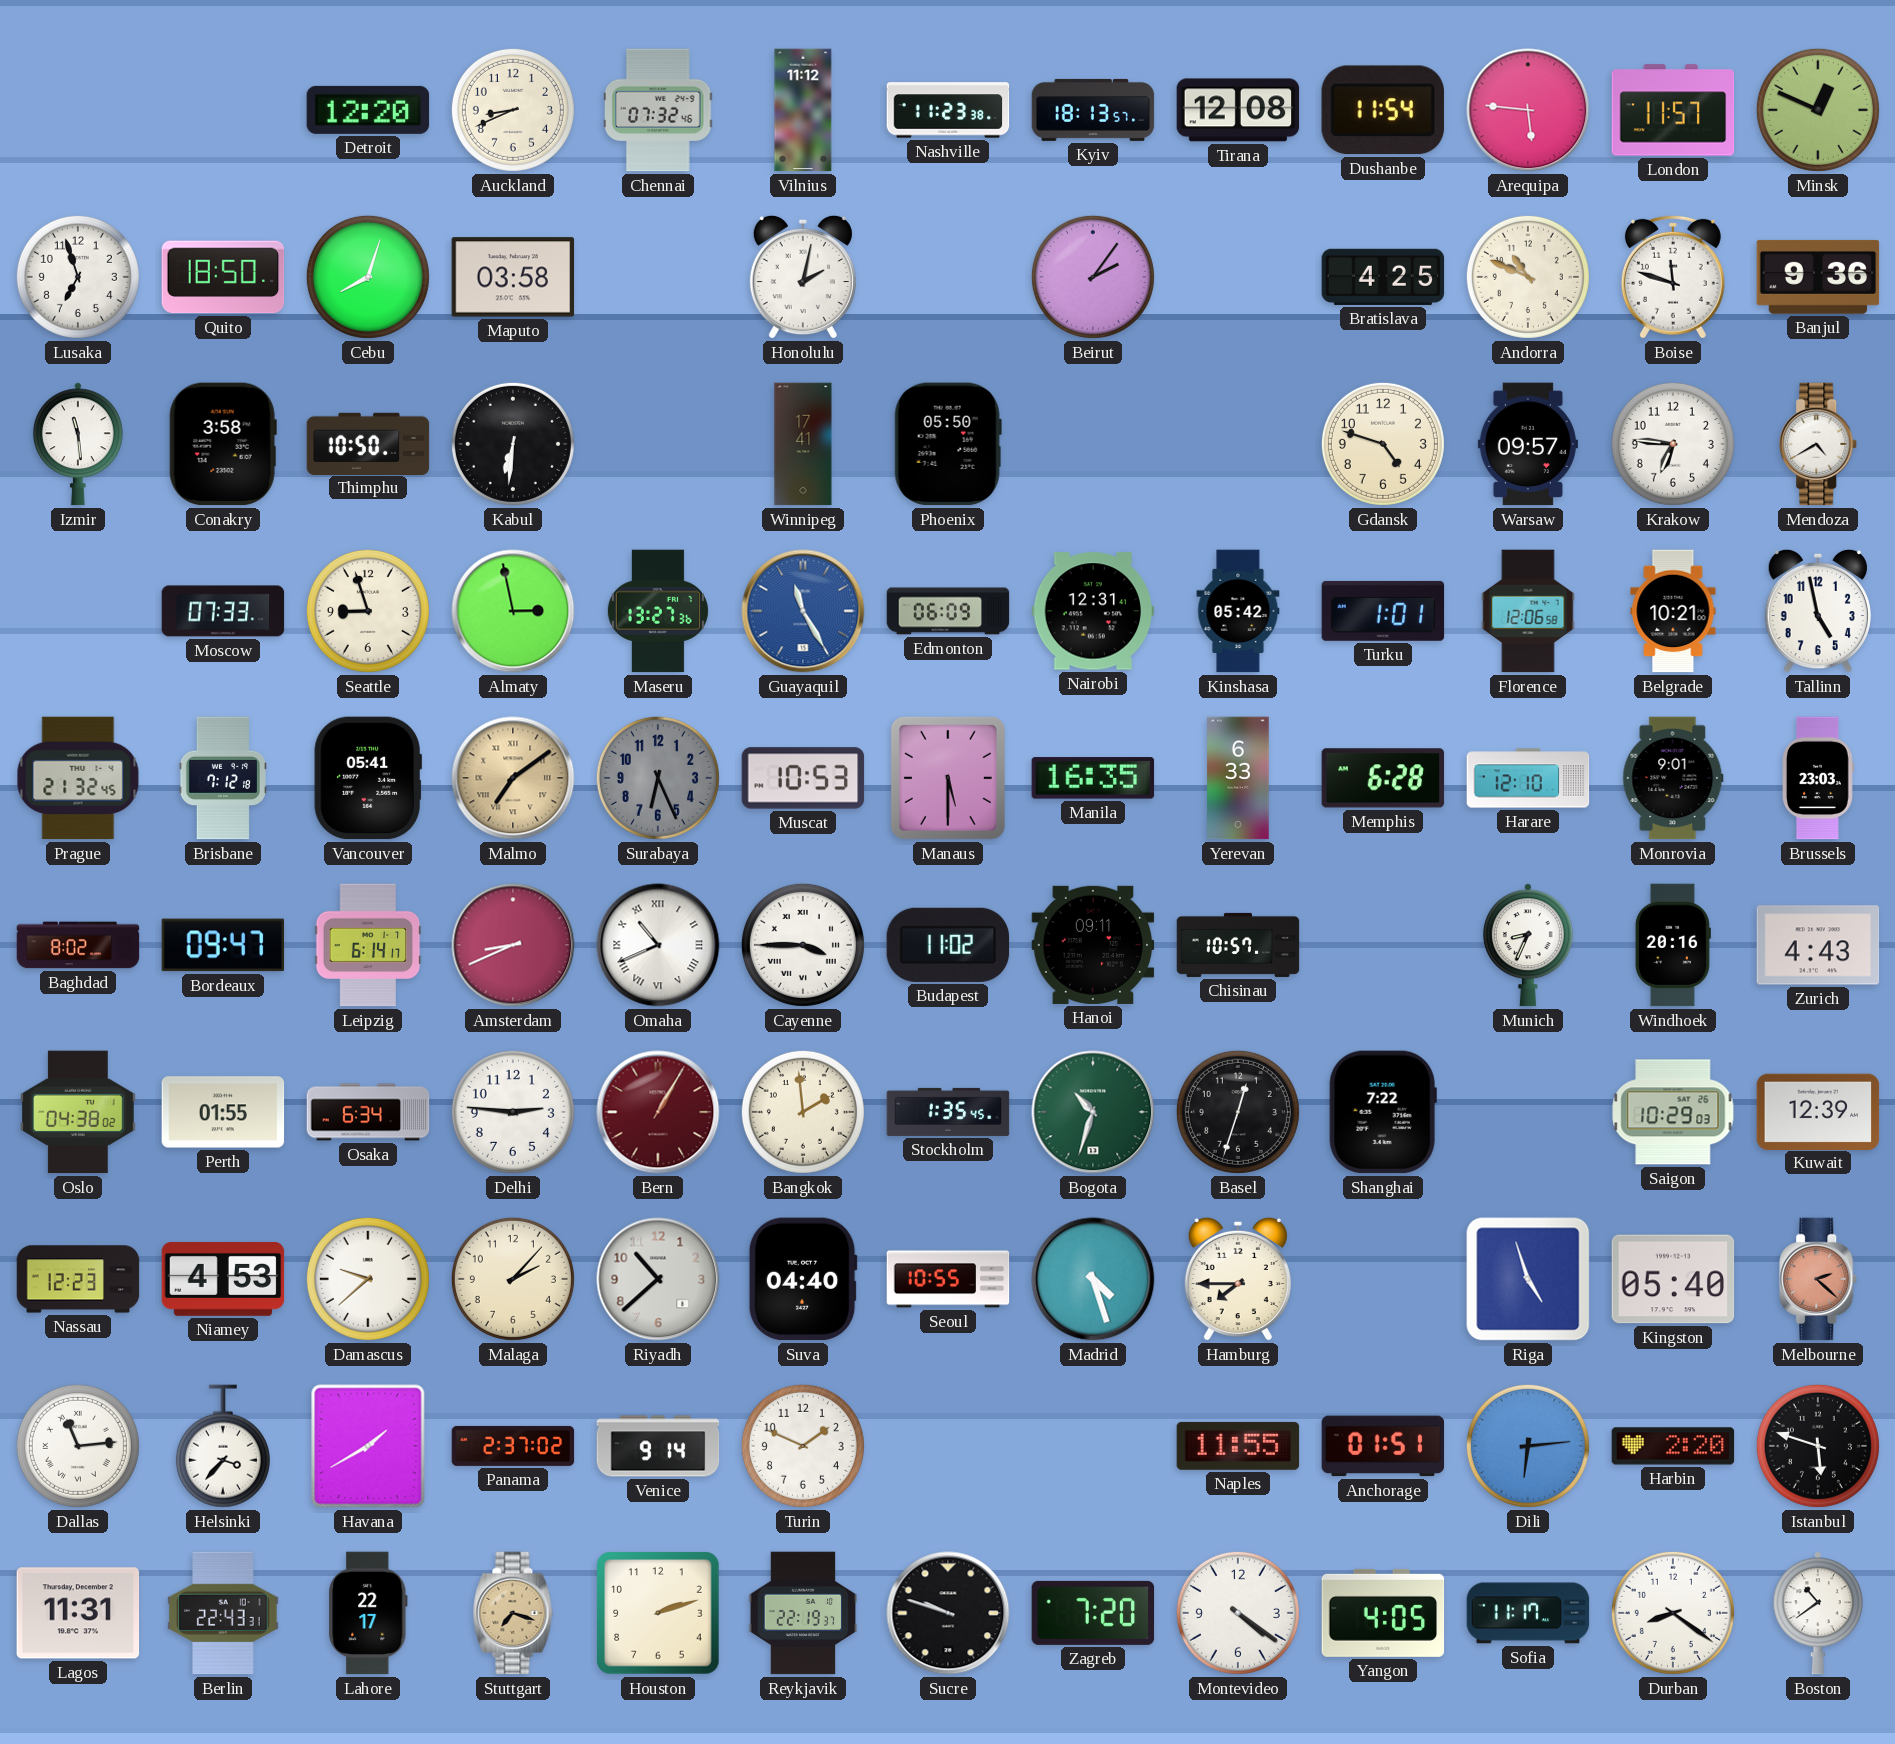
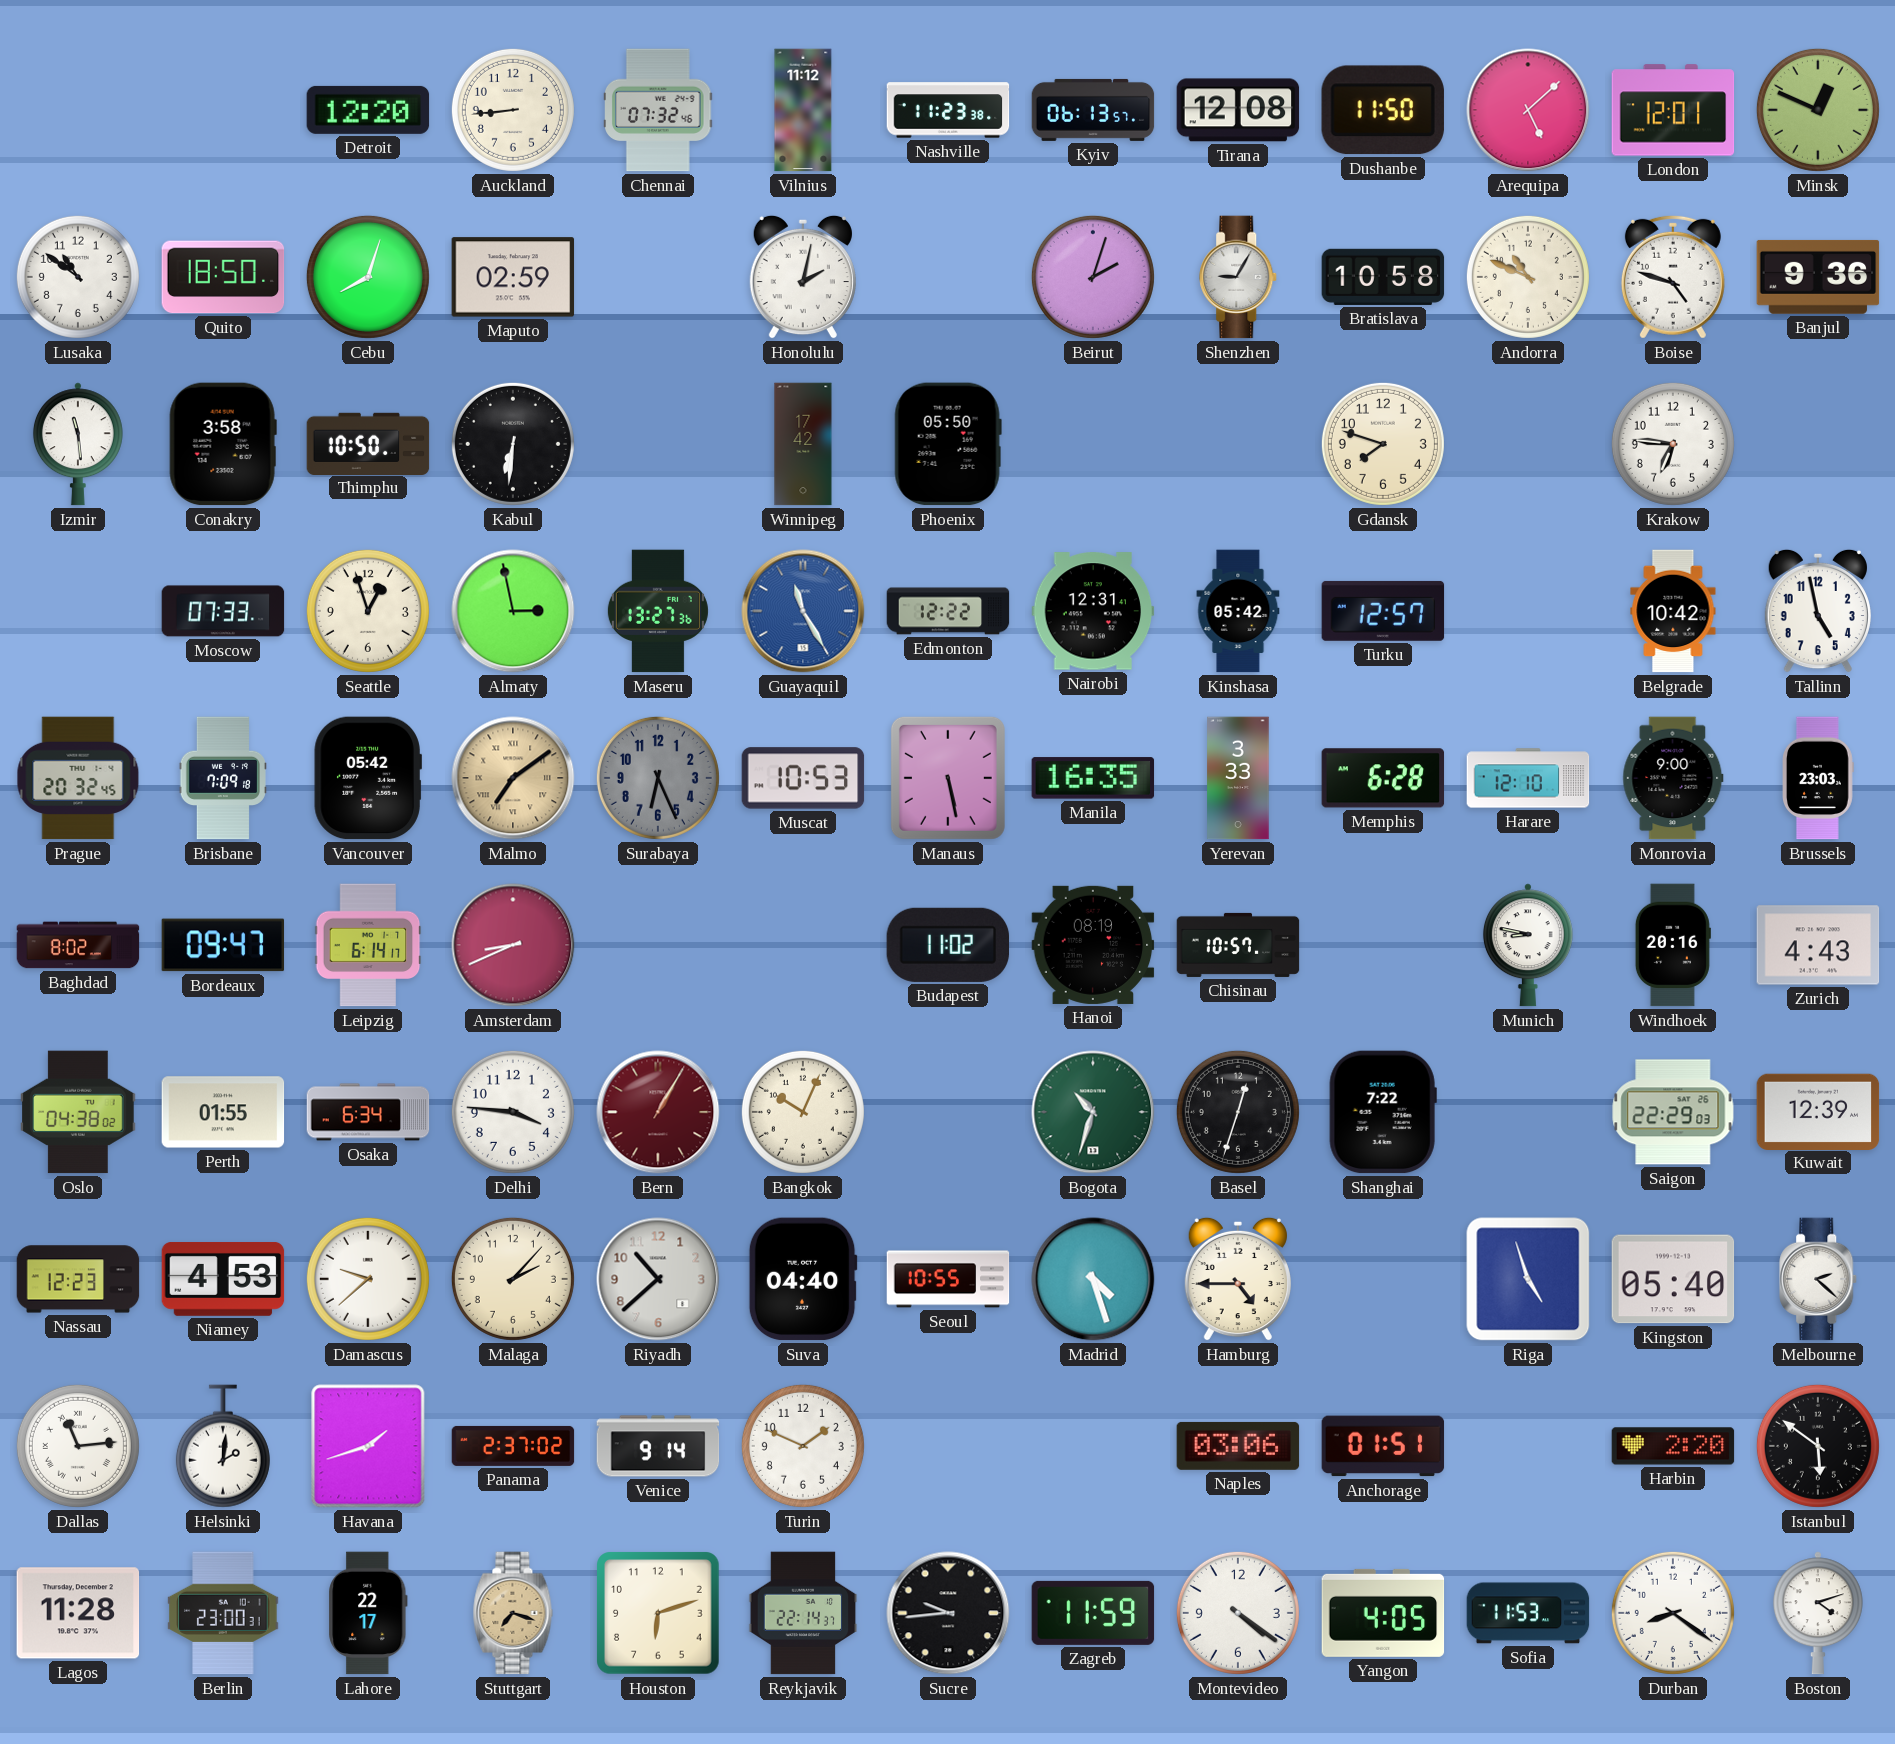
Auckland: 8:41 -> 8:44
Kyiv: 18:13 -> 06:13
Dushanbe: 11:54 -> 11:50
Arequipa: 5:46 -> 5:08
London: 11:57 -> 12:01
Lusaka: 6:57 -> 10:51
Maputo: 03:58 -> 02:59
Beirut: 2:06 -> 2:03
Shenzhen: none -> 9:05
Bratislava: 4:25 -> 10:58
Boise: 11:48 -> 4:48
Winnipeg: 17:41 -> 17:42
Gdansk: 4:48 -> 7:48
Warsaw: 09:57 -> none
Mendoza: 4:40 -> none
Seattle: 8:57 -> 12:57
Edmonton: 06:09 -> 12:22
Turku: 1:01 -> 12:57
Florence: 12:06 -> none
Belgrade: 10:21 -> 10:42
Prague: 21:32 -> 20:32
Brisbane: 7:12 -> 7:09
Vancouver: 05:41 -> 05:42
Manaus: 5:30 -> 5:28
Yerevan: 6:33 -> 3:33
Monrovia: 9:01 -> 9:00
Omaha: 10:41 -> none
Cayenne: 3:45 -> none
Hanoi: 09:11 -> 08:19
Munich: 8:34 -> 8:47
Delhi: 2:46 -> 3:46
Bangkok: 1:59 -> 10:04
Stockholm: 1:35 -> none
Saigon: 10:29 -> 22:29
Hamburg: 7:45 -> 4:45
Melbourne dial: salmon -> white
Helsinki: 3:37 -> 2:01
Havana: 1:40 -> 1:42
Naples: 11:55 -> 03:06
Dili: 6:14 -> none
Istanbul: 5:48 -> 5:51
Lagos: 11:31 -> 11:28
Berlin: 22:43 -> 23:00
Houston: 2:12 -> 6:12
Reykjavik: 22:19 -> 22:14
Sucre: 9:48 -> 9:44
Zagreb: 7:20 -> 11:59
Sofia: 11:17 -> 11:53
Boston: 10:39 -> 4:12
